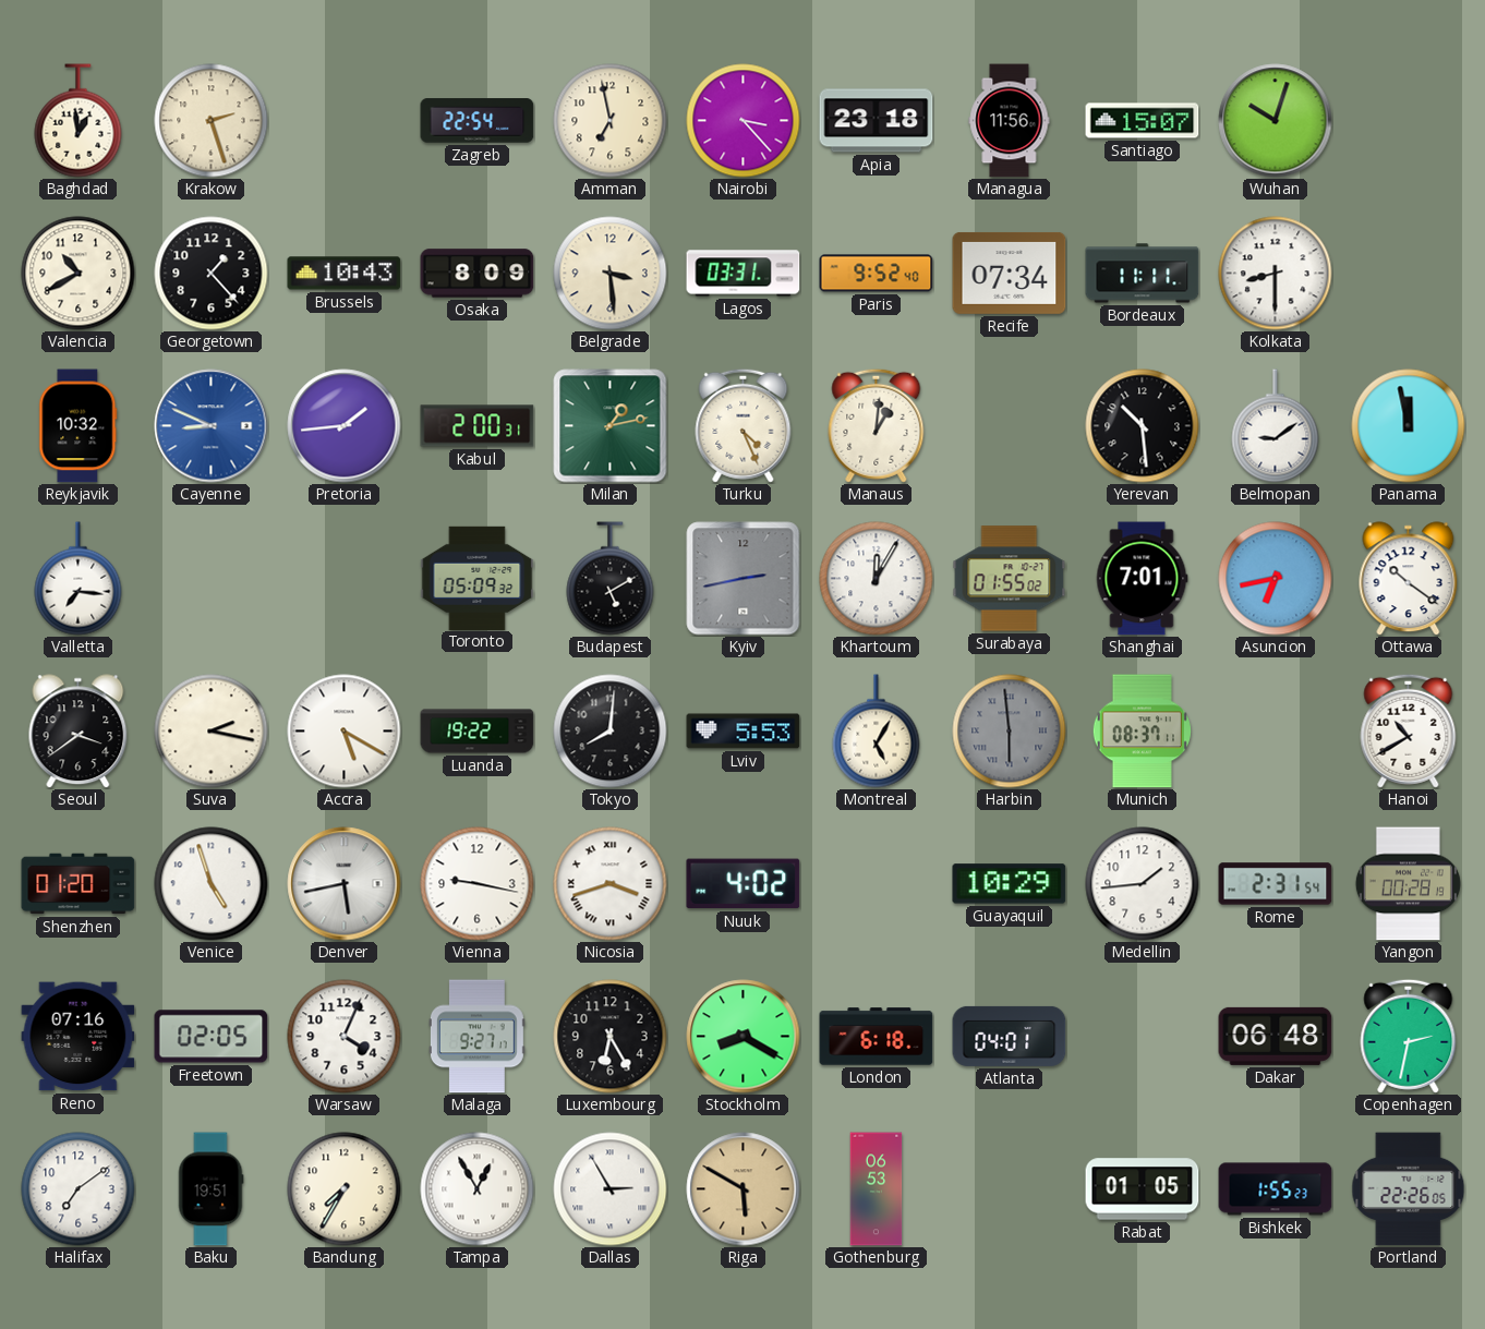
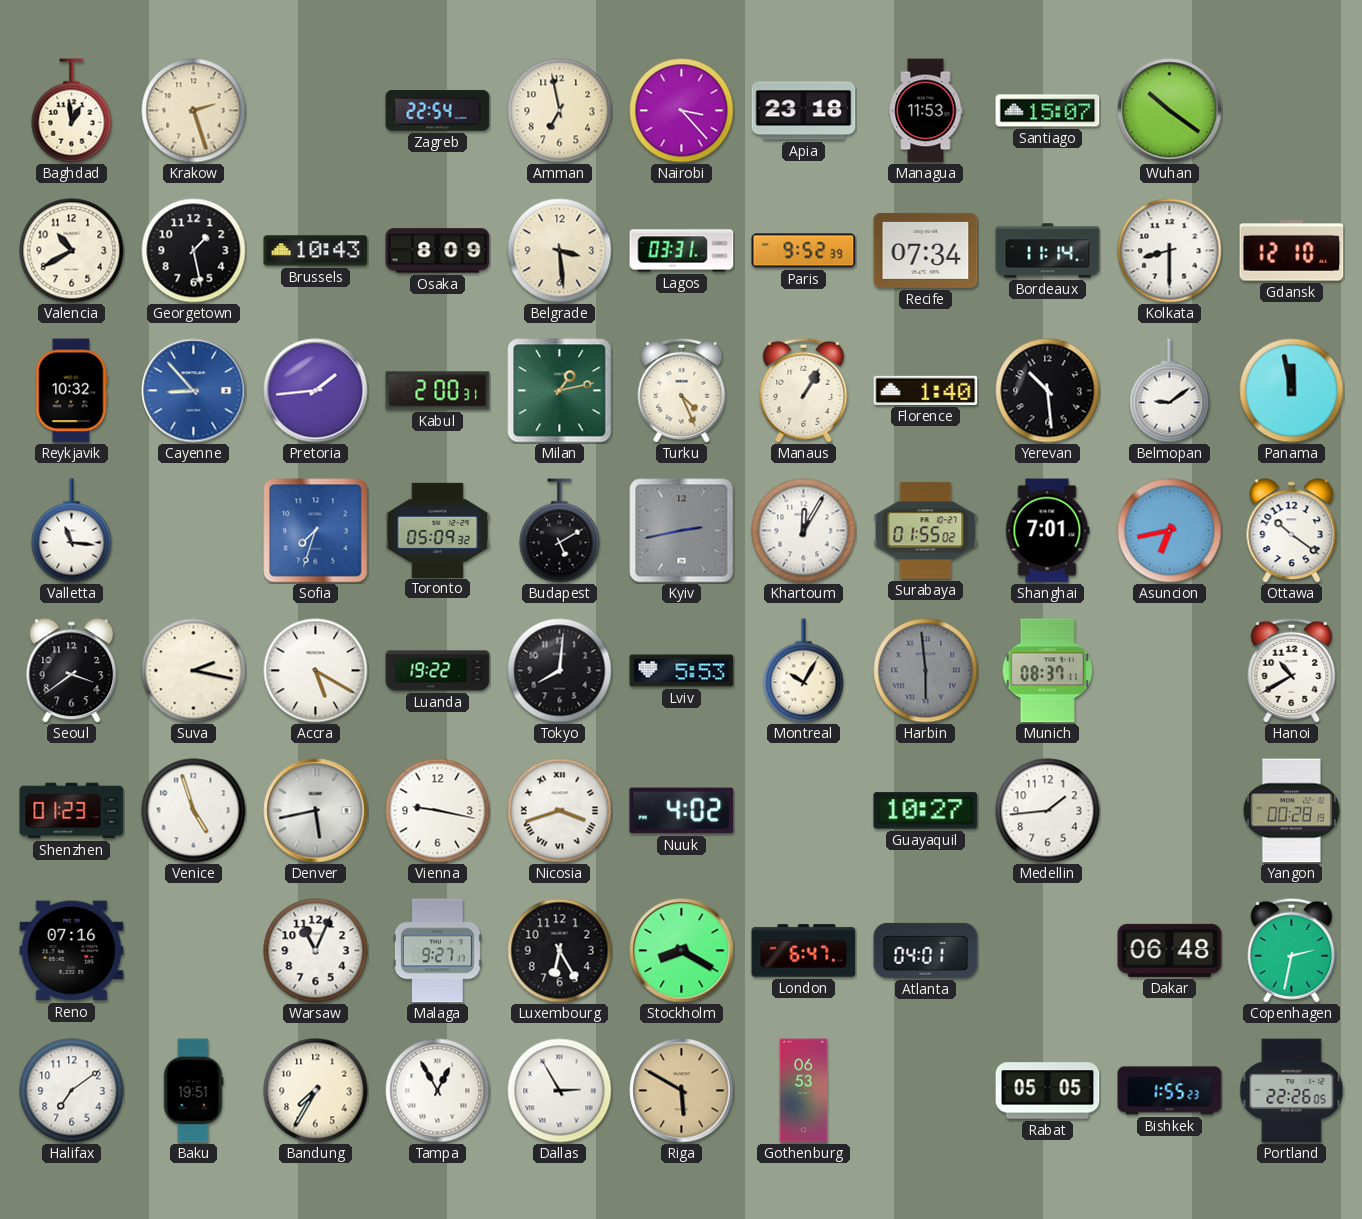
Managua: 11:56 -> 11:53
Wuhan: 10:03 -> 10:21
Georgetown: 1:23 -> 1:28
Paris: 9:52:40 -> 9:52:39
Bordeaux: 11:11 -> 11:14
Gdansk: none -> 12:10
Cayenne: 8:49 -> 8:53
Manaus: 1:01 -> 1:05
Florence: none -> 1:40
Valletta: 7:16 -> 11:16
Sofia: none -> 7:33
Montreal: 5:05 -> 10:05
Shenzhen: 01:20 -> 01:23
Guayaquil: 10:29 -> 10:27
Rome: 2:31 -> none
Freetown: 02:05 -> none
Warsaw: 4:04 -> 11:04
London: 6:18 -> 6:47
Rabat: 01:05 -> 05:05
